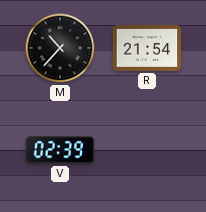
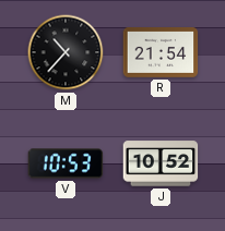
V: 02:39 -> 10:53
J: none -> 10:52
